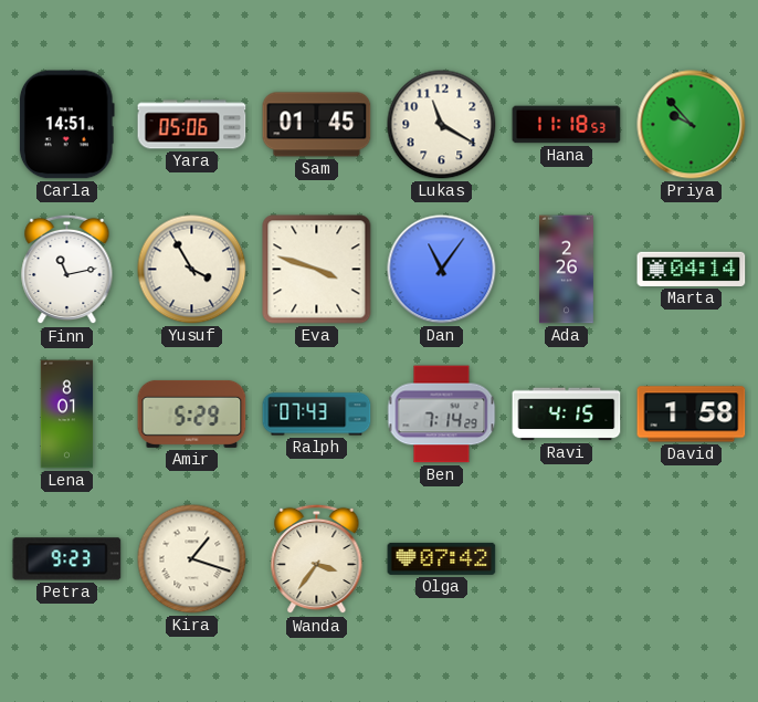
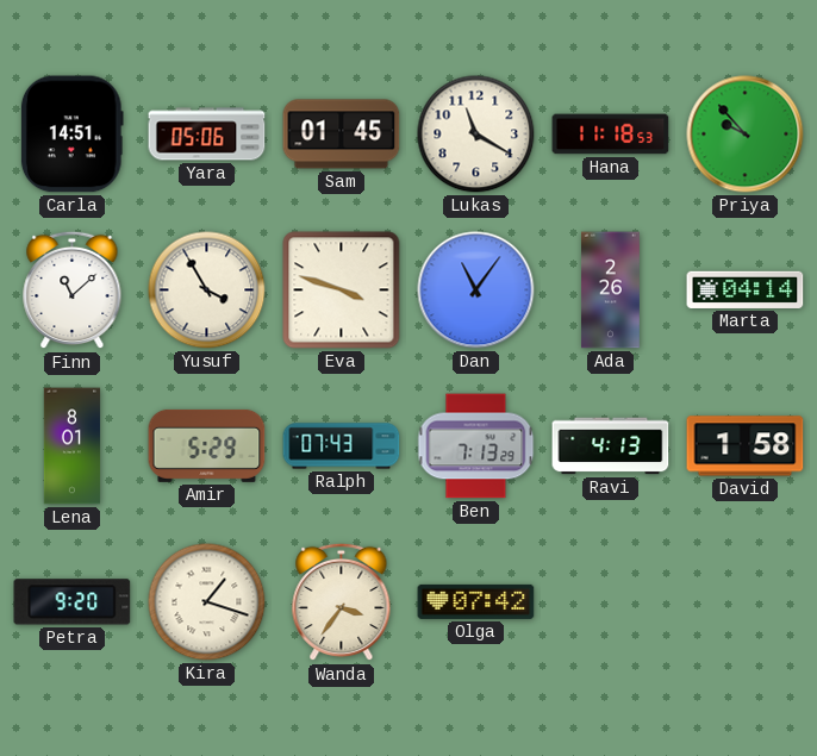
Finn: 11:13 -> 11:08
Ben: 7:14 -> 7:13
Ravi: 4:15 -> 4:13
Petra: 9:23 -> 9:20
